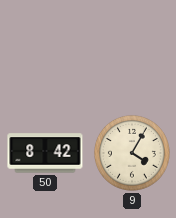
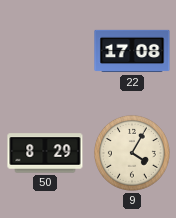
22: none -> 17:08
50: 8:42 -> 8:29
